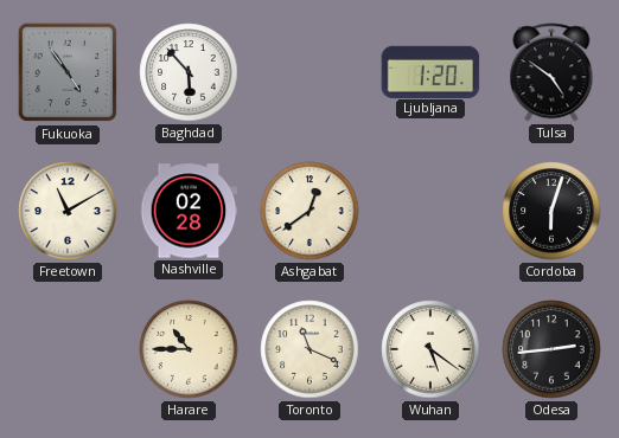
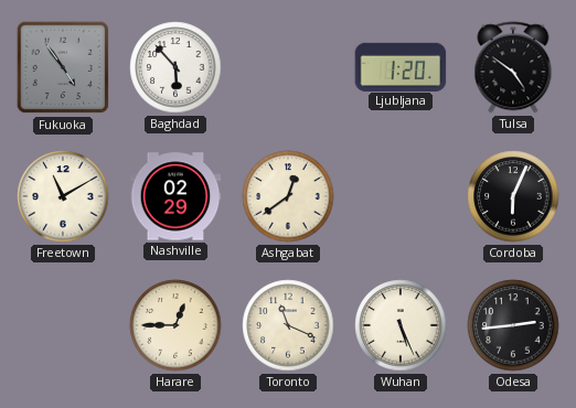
Nashville: 02:28 -> 02:29
Cordoba: 6:03 -> 6:04
Harare: 10:45 -> 12:45
Wuhan: 5:21 -> 5:26
